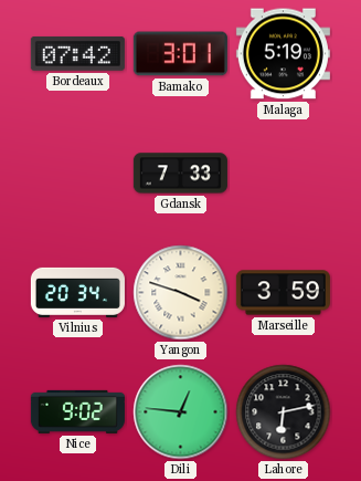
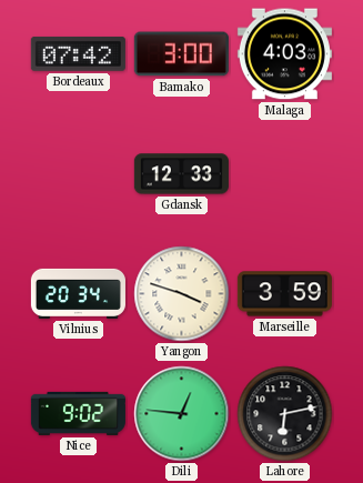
Bamako: 3:01 -> 3:00
Malaga: 5:19 -> 4:03
Gdansk: 7:33 -> 12:33
